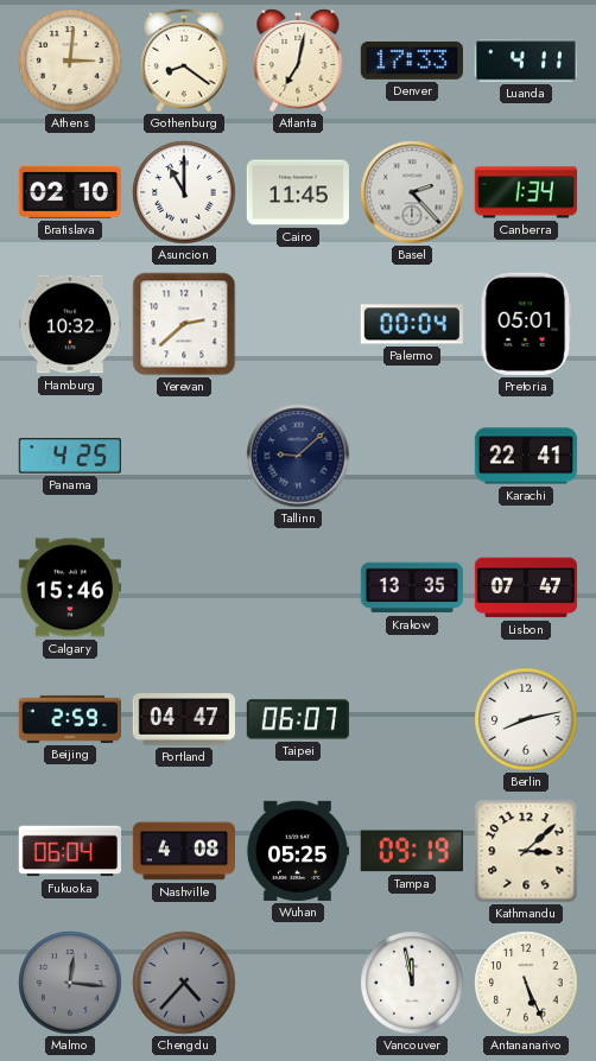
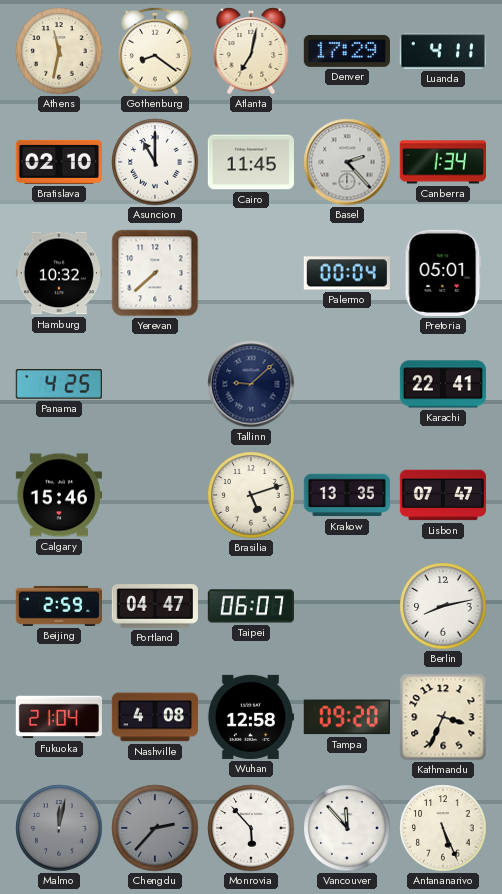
Athens: 3:01 -> 11:32
Denver: 17:33 -> 17:29
Yerevan: 2:38 -> 7:38
Brasilia: none -> 5:12
Fukuoka: 06:04 -> 21:04
Wuhan: 05:25 -> 12:58
Tampa: 09:19 -> 09:20
Kathmandu: 3:08 -> 3:34
Malmo: 12:16 -> 12:02
Chengdu: 4:37 -> 2:37
Monrovia: none -> 5:53
Vancouver: 11:58 -> 11:53
